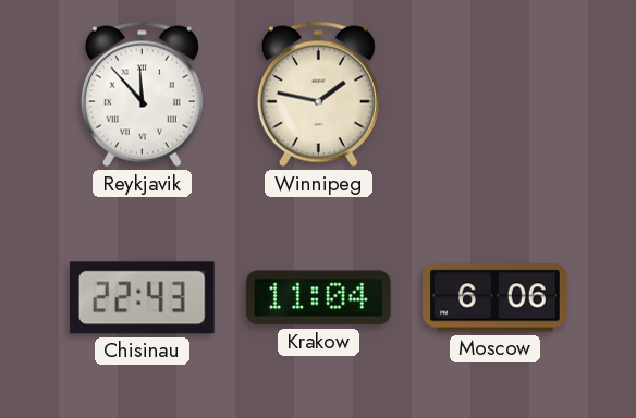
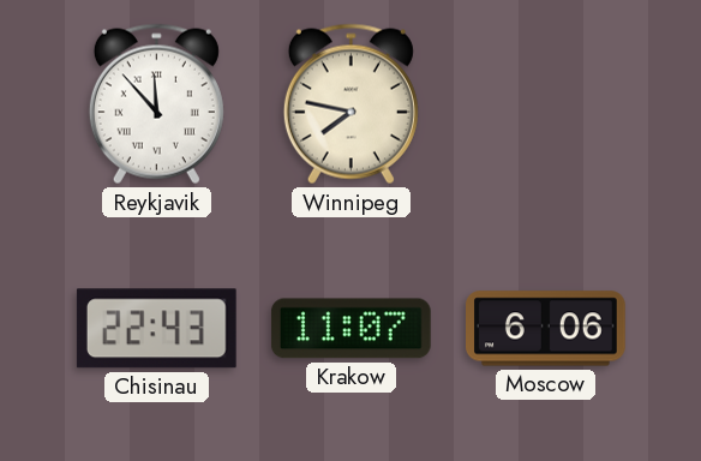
Winnipeg: 1:47 -> 7:47
Krakow: 11:04 -> 11:07
